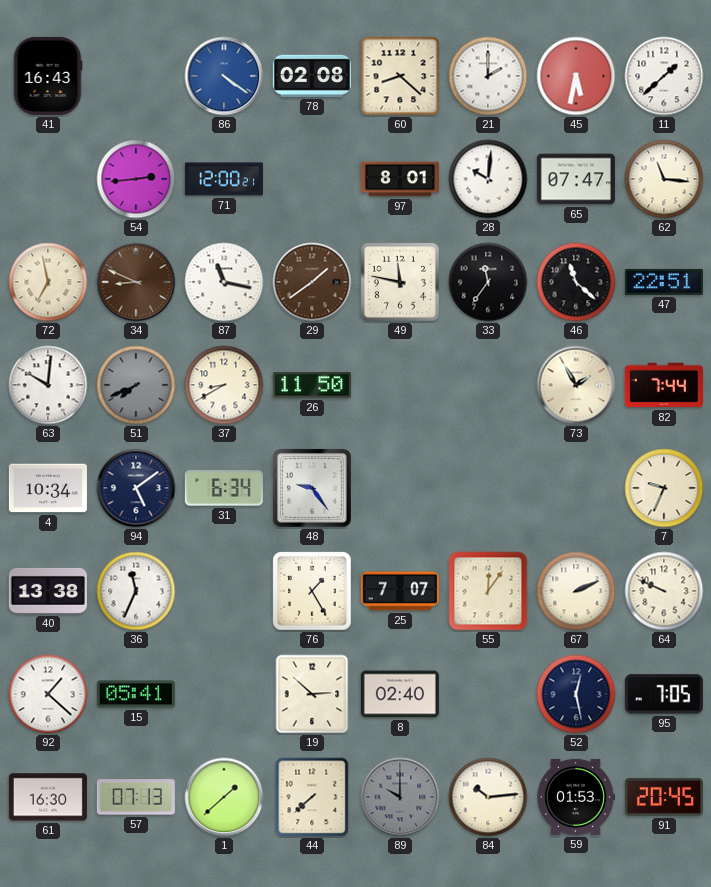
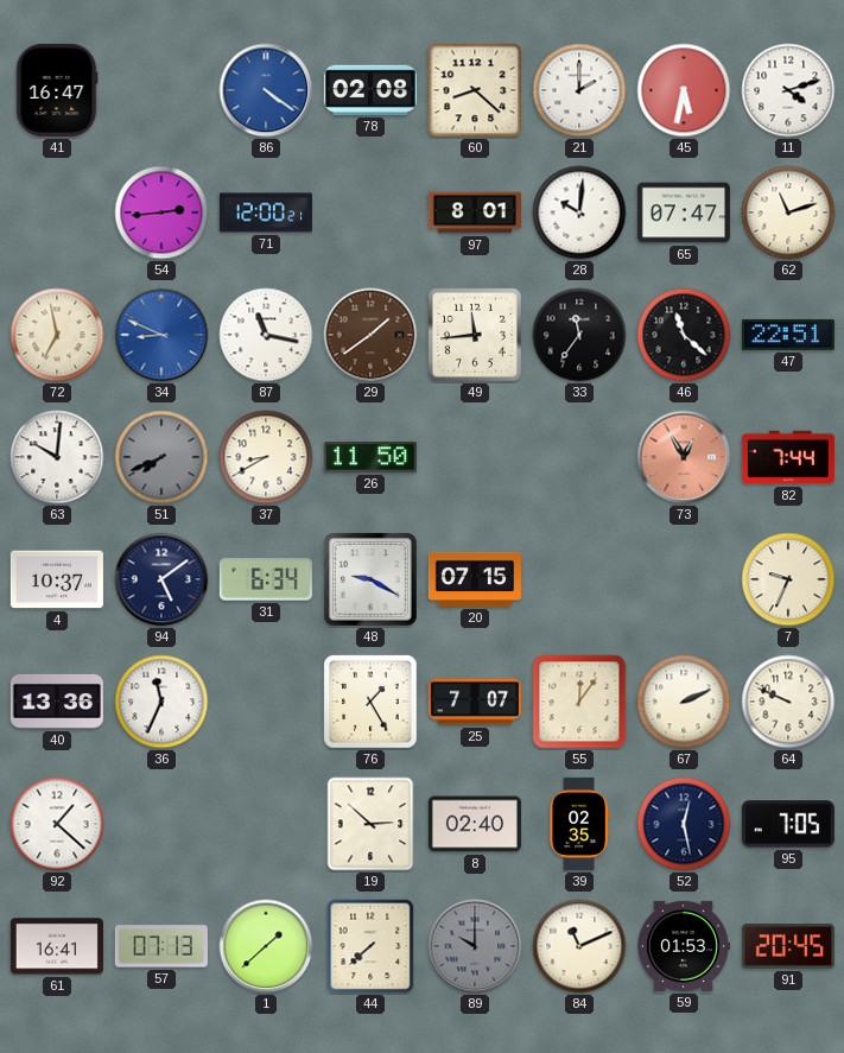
41: 16:43 -> 16:47
11: 1:38 -> 4:12
62: 11:16 -> 11:12
34 dial: brown -> blue
49: 11:47 -> 11:44
73: 1:55 -> 12:55
73 dial: cream -> salmon
4: 10:34 -> 10:37
48: 9:24 -> 9:20
20: none -> 07:15
40: 13:38 -> 13:36
15: 05:41 -> none
39: none -> 02:35
61: 16:30 -> 16:41
84: 10:14 -> 11:11
